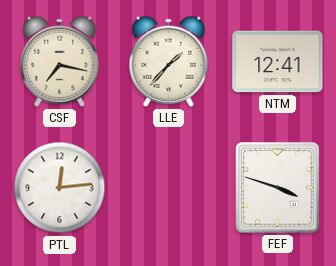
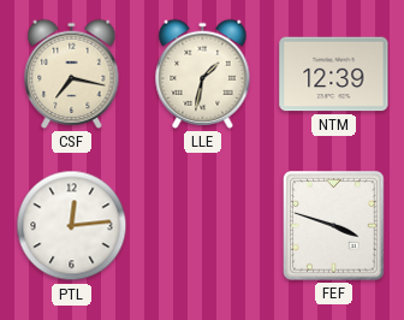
LLE: 1:37 -> 1:32
NTM: 12:41 -> 12:39
